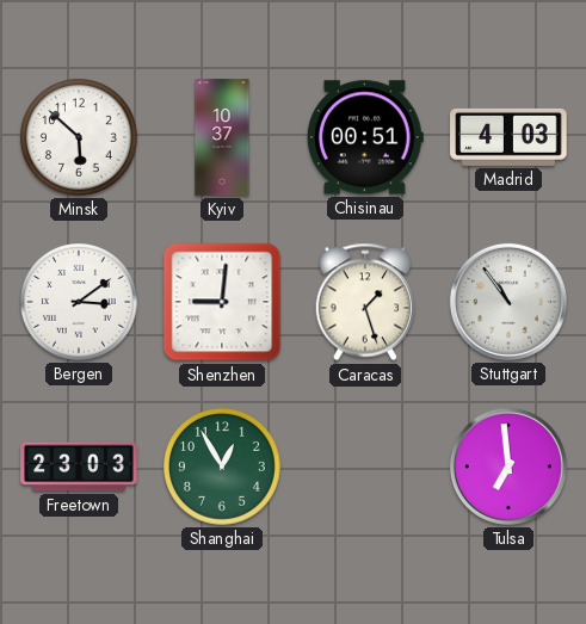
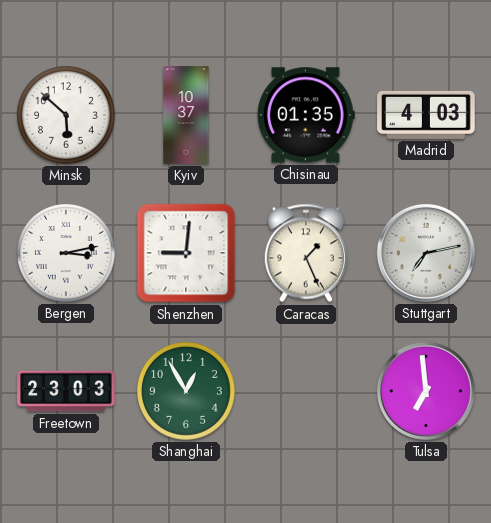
Chisinau: 00:51 -> 01:35
Bergen: 3:09 -> 3:13
Caracas: 1:27 -> 1:26
Stuttgart: 10:54 -> 7:13
